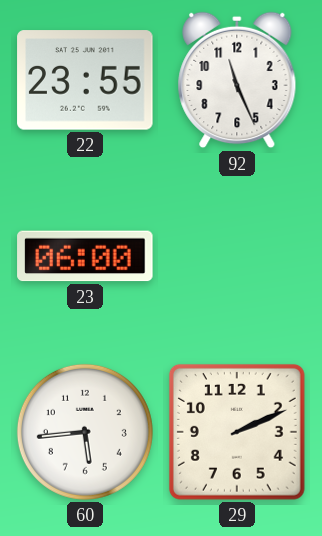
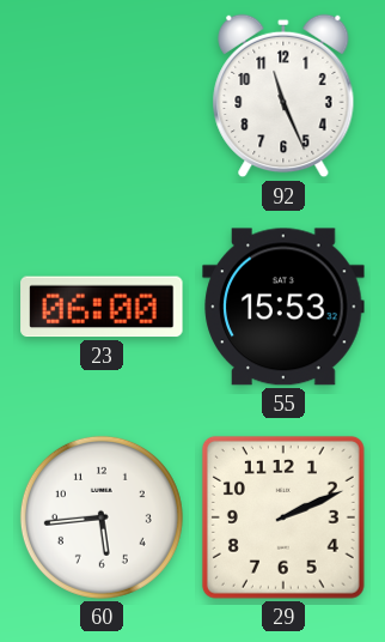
22: 23:55 -> none
55: none -> 15:53
